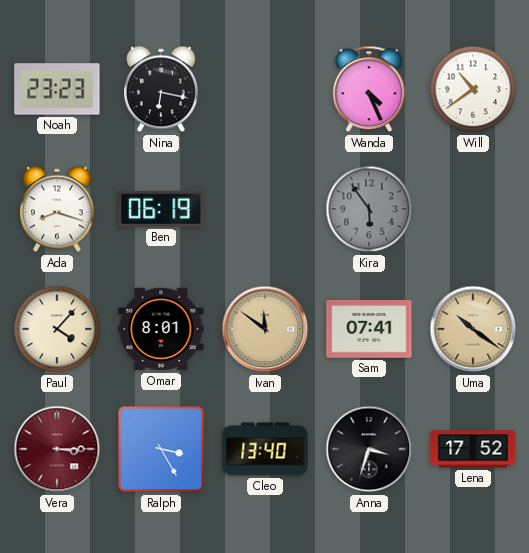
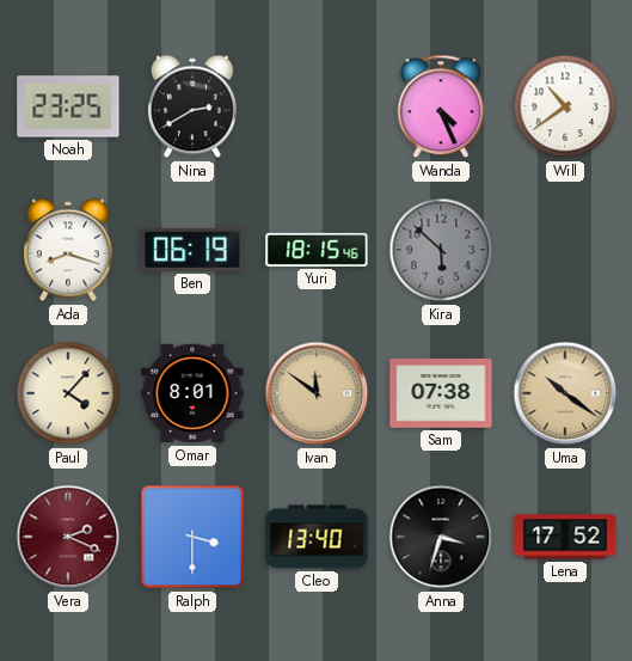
Noah: 23:23 -> 23:25
Nina: 6:17 -> 2:40
Yuri: none -> 18:15
Kira: 5:54 -> 5:52
Sam: 07:41 -> 07:38
Vera: 3:15 -> 2:19
Ralph: 3:25 -> 3:30
